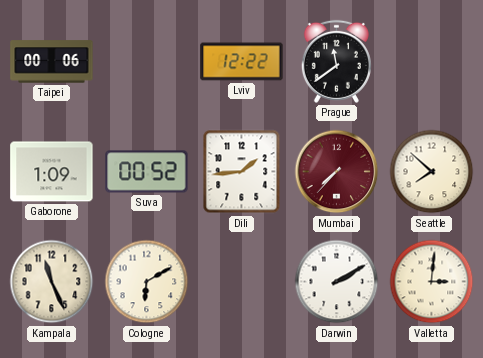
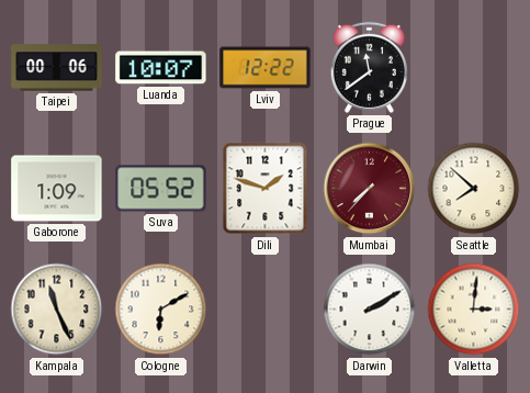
Luanda: none -> 10:07
Suva: 00:52 -> 05:52
Dili: 1:44 -> 1:48
